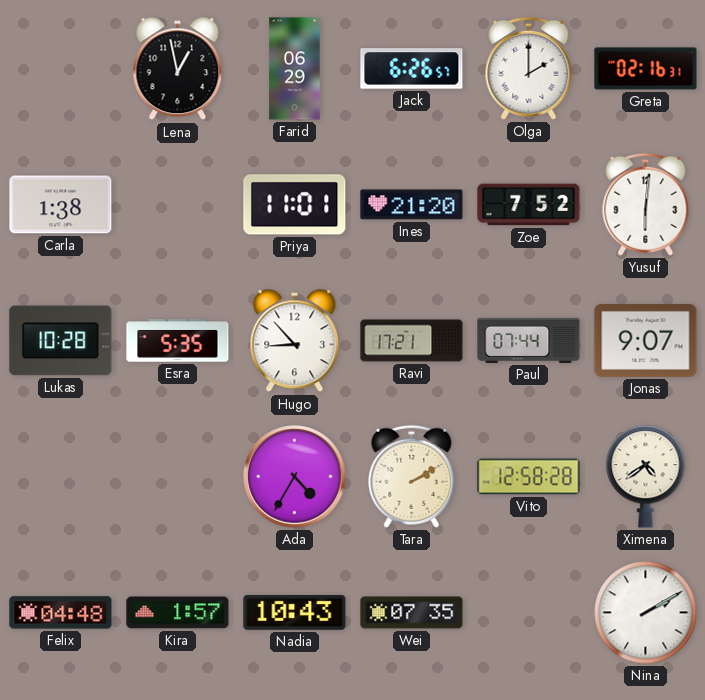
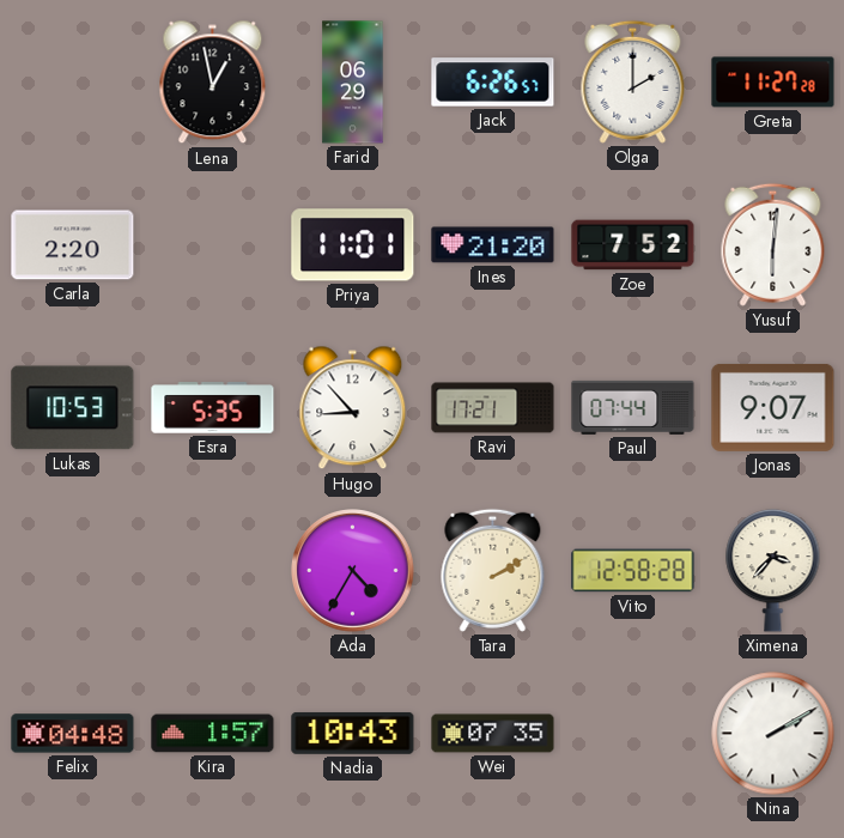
Greta: 02:16 -> 11:27
Carla: 1:38 -> 2:20
Lukas: 10:28 -> 10:53
Ximena: 4:39 -> 3:37
